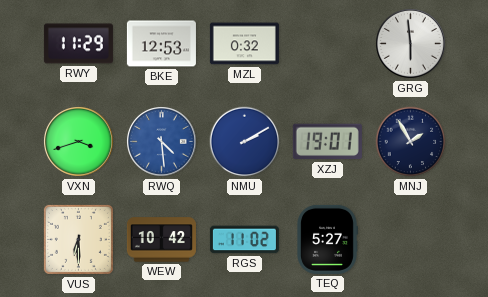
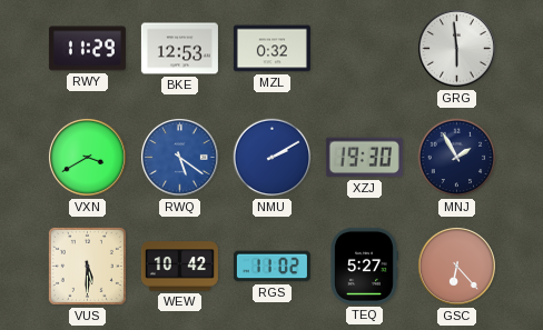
VXN: 3:42 -> 3:40
RWQ: 4:29 -> 5:21
XZJ: 19:01 -> 19:30
VUS: 6:30 -> 5:30
GSC: none -> 6:23
